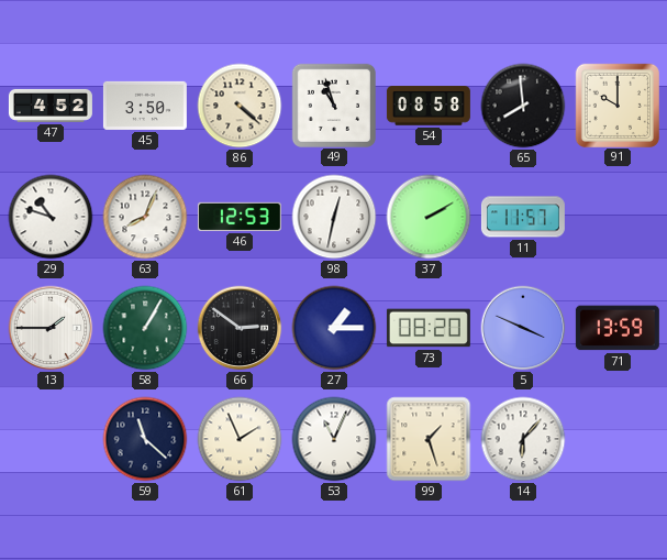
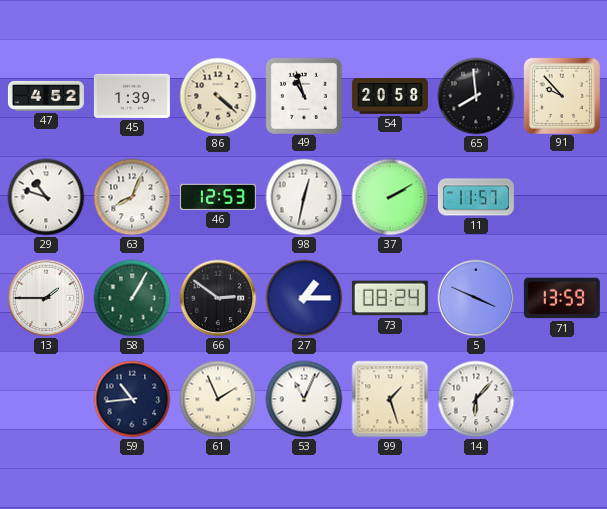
45: 3:50 -> 1:39
54: 08:58 -> 20:58
91: 10:00 -> 9:53
73: 08:20 -> 08:24
59: 11:22 -> 10:44
